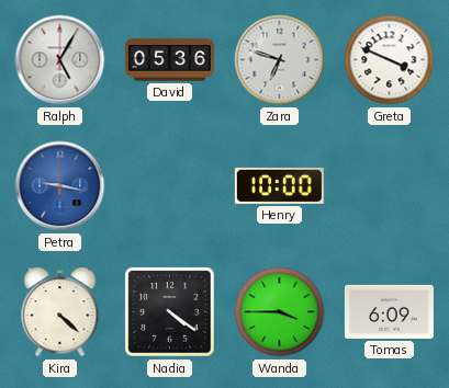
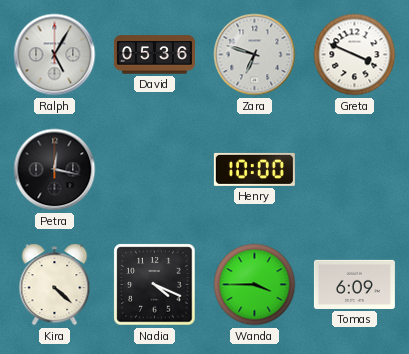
Petra: 9:17 -> 12:17
Petra dial: blue -> black
Nadia: 4:21 -> 4:19
